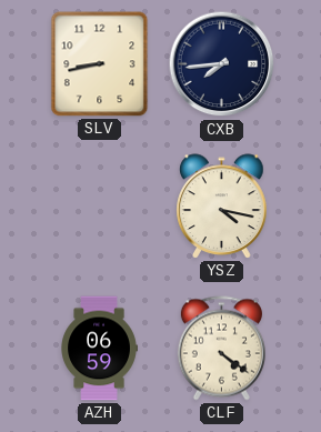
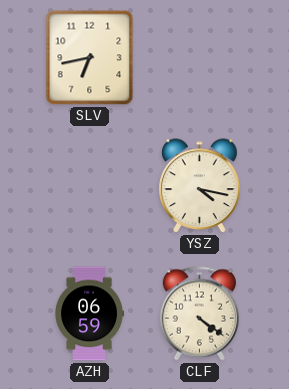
SLV: 8:43 -> 6:43
CXB: 7:44 -> none
